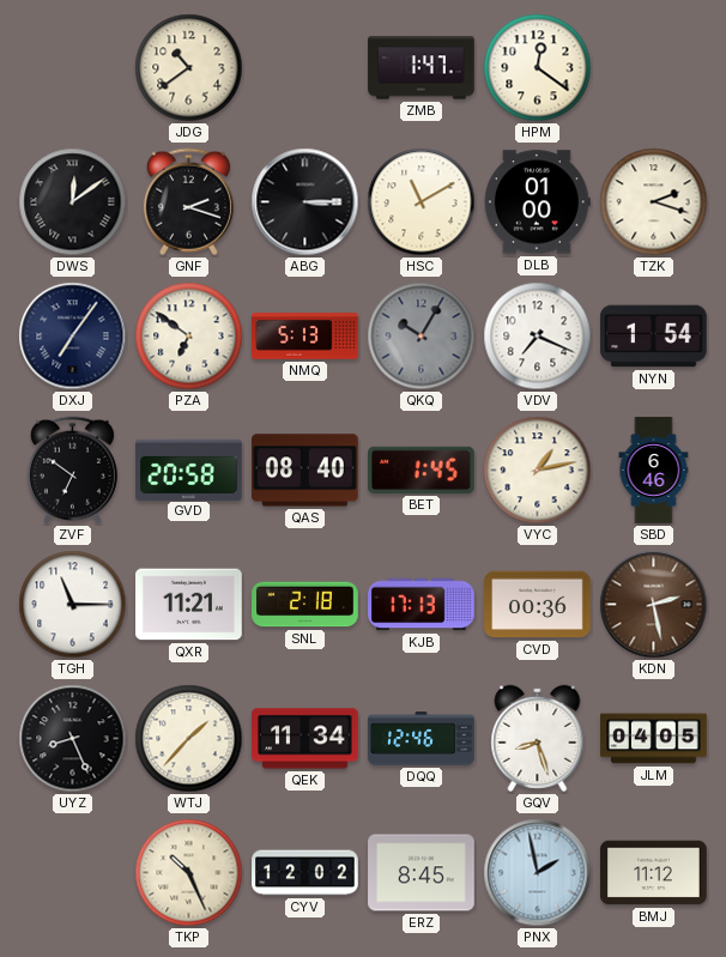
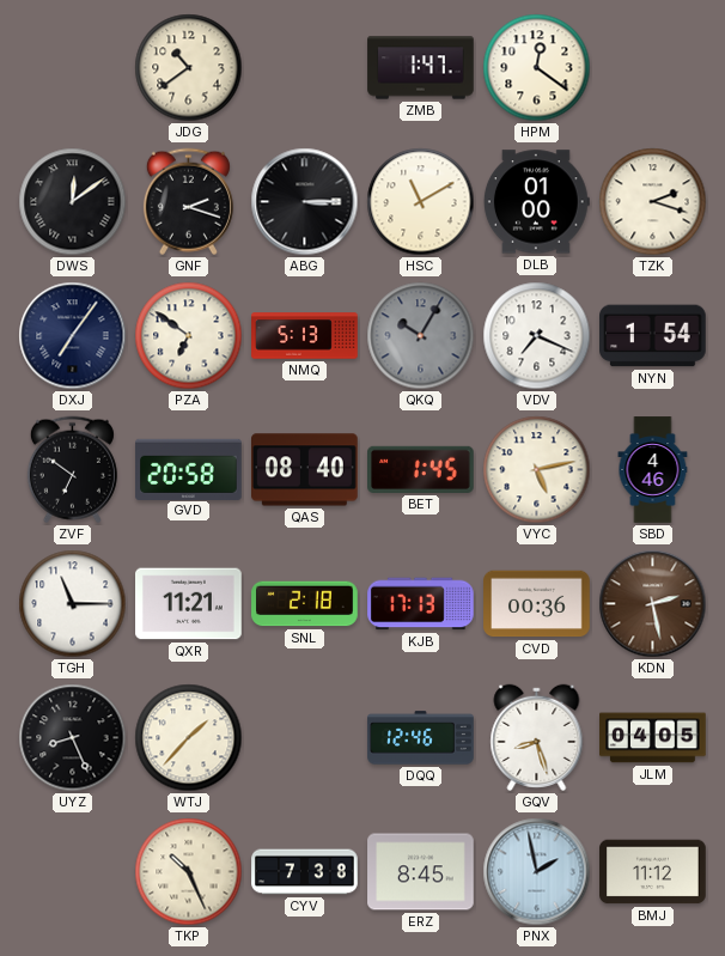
VYC: 1:13 -> 5:13
SBD: 6:46 -> 4:46
QEK: 11:34 -> none
CYV: 12:02 -> 7:38
